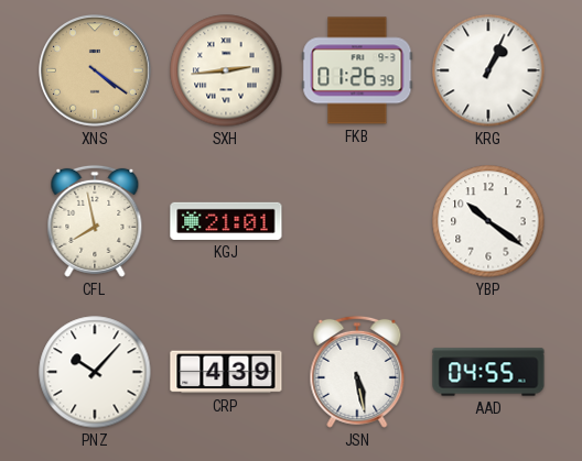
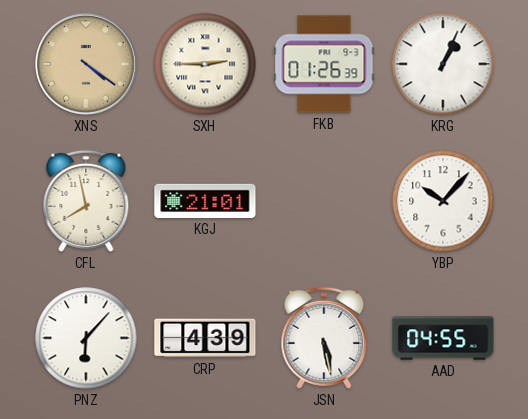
SXH: 2:44 -> 2:45
YBP: 10:21 -> 10:07
PNZ: 10:07 -> 6:07
